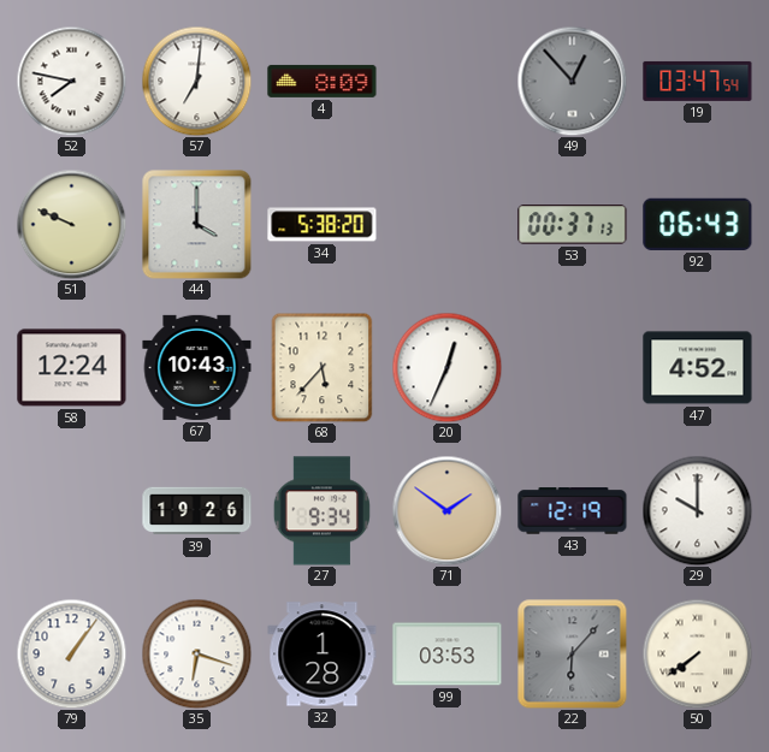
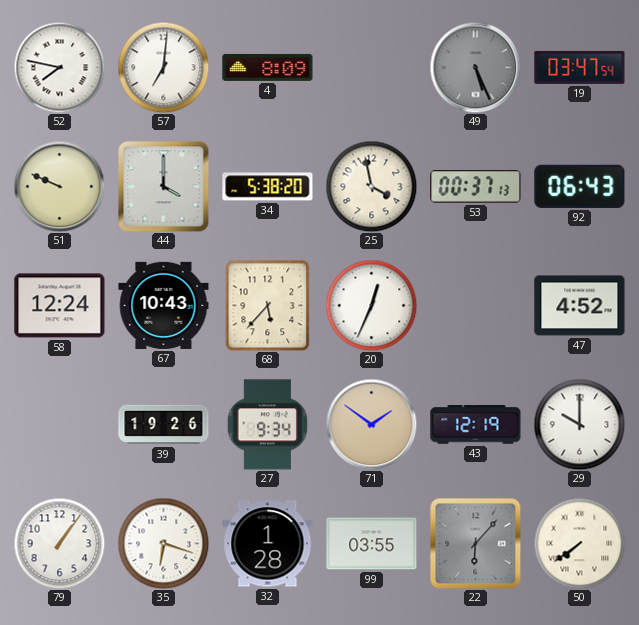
49: 12:53 -> 5:26
25: none -> 3:58
99: 03:53 -> 03:55
